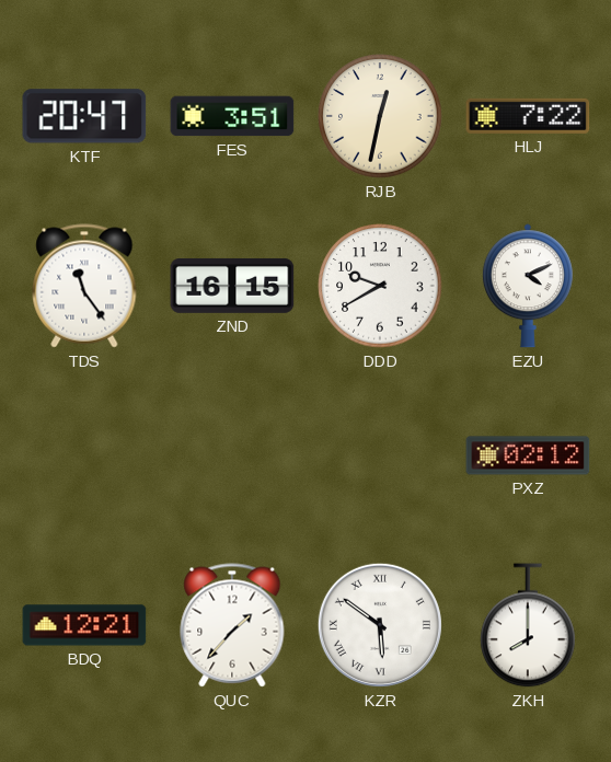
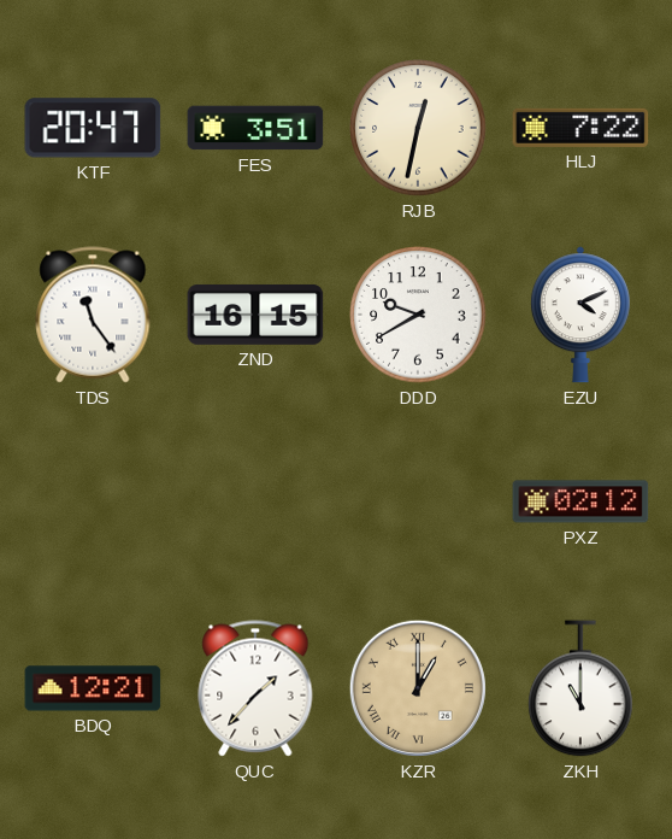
KZR: 5:51 -> 1:00
KZR dial: white -> champagne
ZKH: 8:00 -> 11:00
